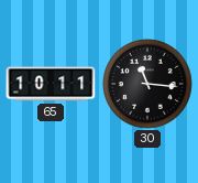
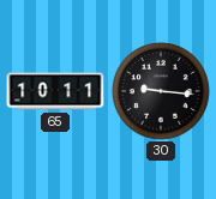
30: 11:16 -> 9:16
